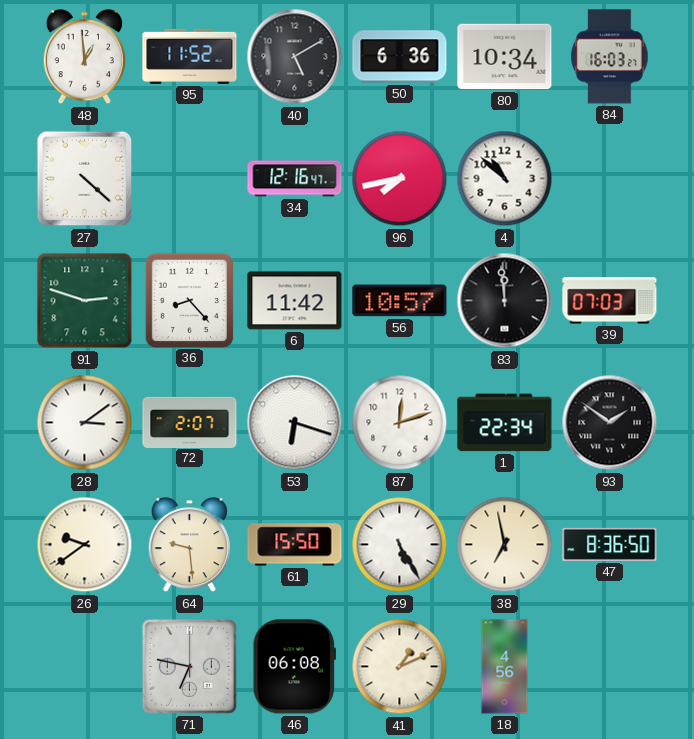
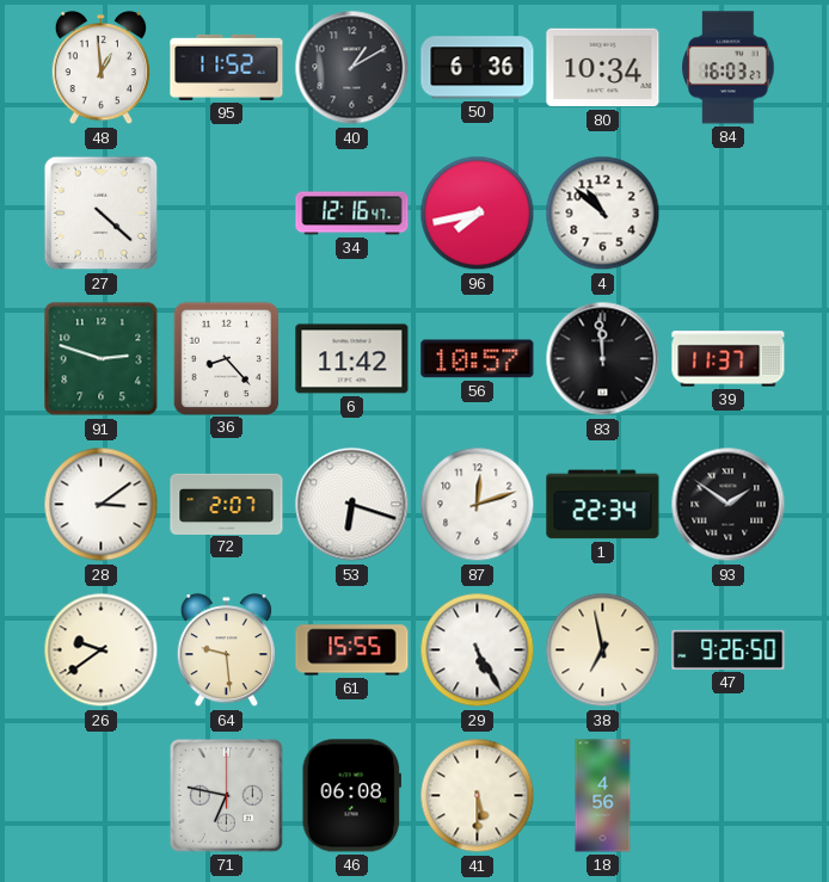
40: 5:10 -> 1:10
39: 07:03 -> 11:37
61: 15:50 -> 15:55
47: 8:36 -> 9:26
41: 1:11 -> 5:30
